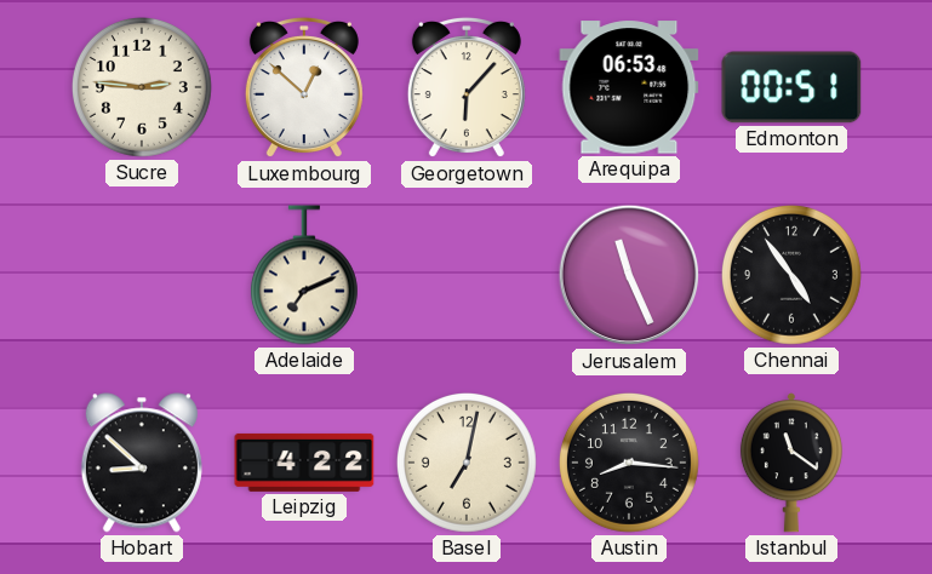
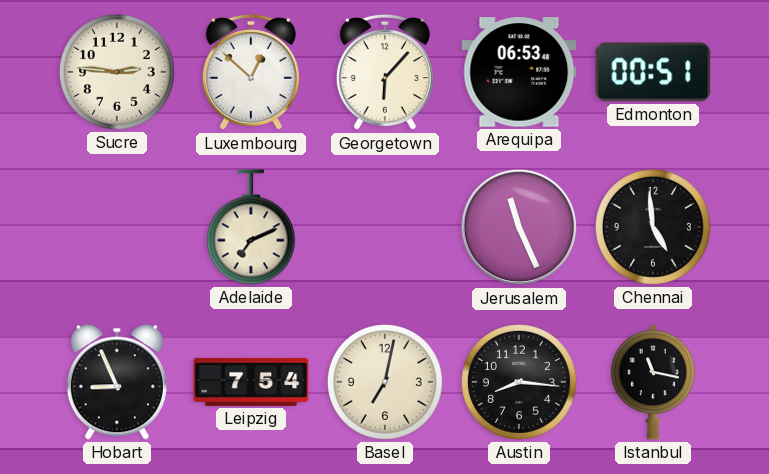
Chennai: 4:54 -> 4:59
Hobart: 8:52 -> 8:56
Leipzig: 4:22 -> 7:54
Istanbul: 11:21 -> 11:17
